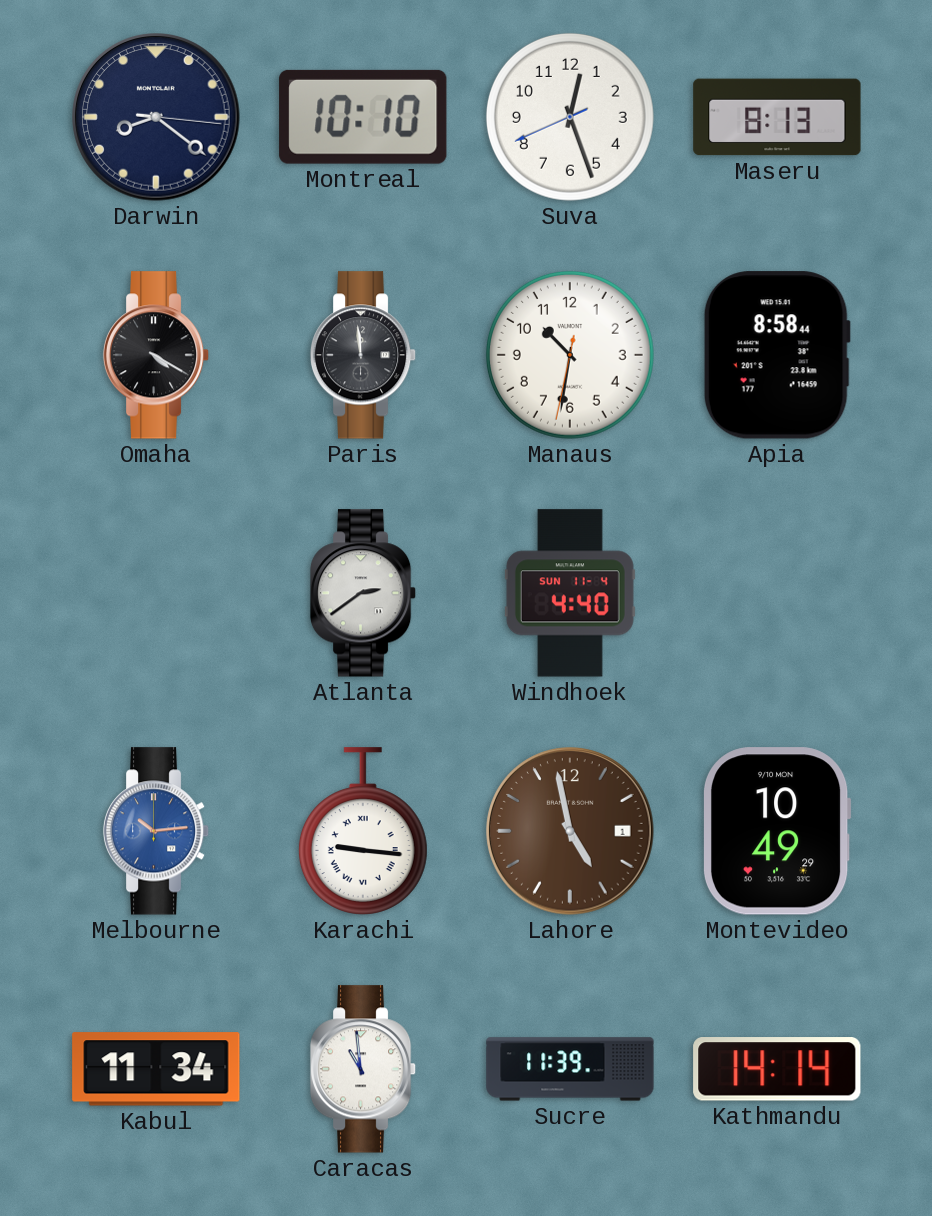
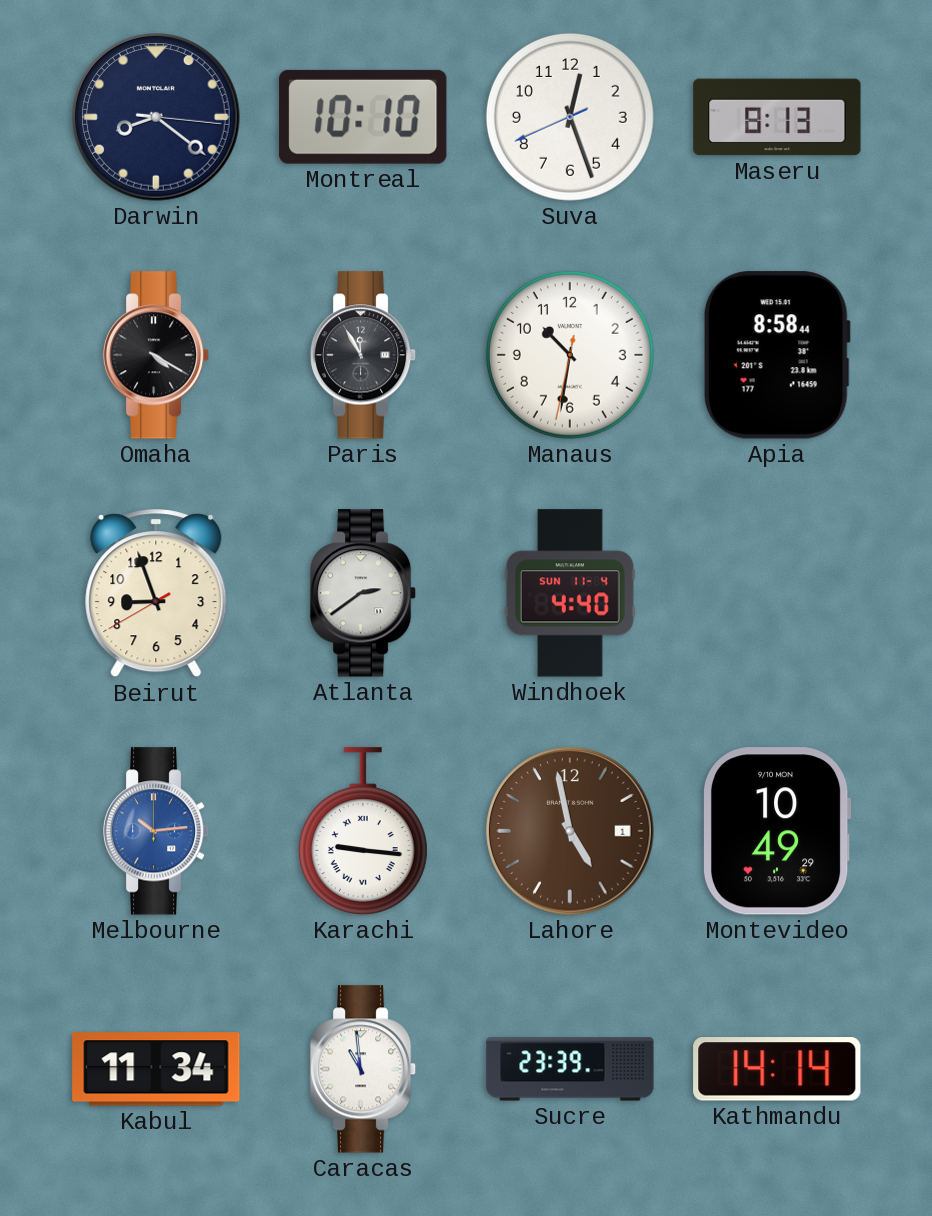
Paris: 11:59 -> 11:55
Beirut: none -> 8:56
Sucre: 11:39 -> 23:39
